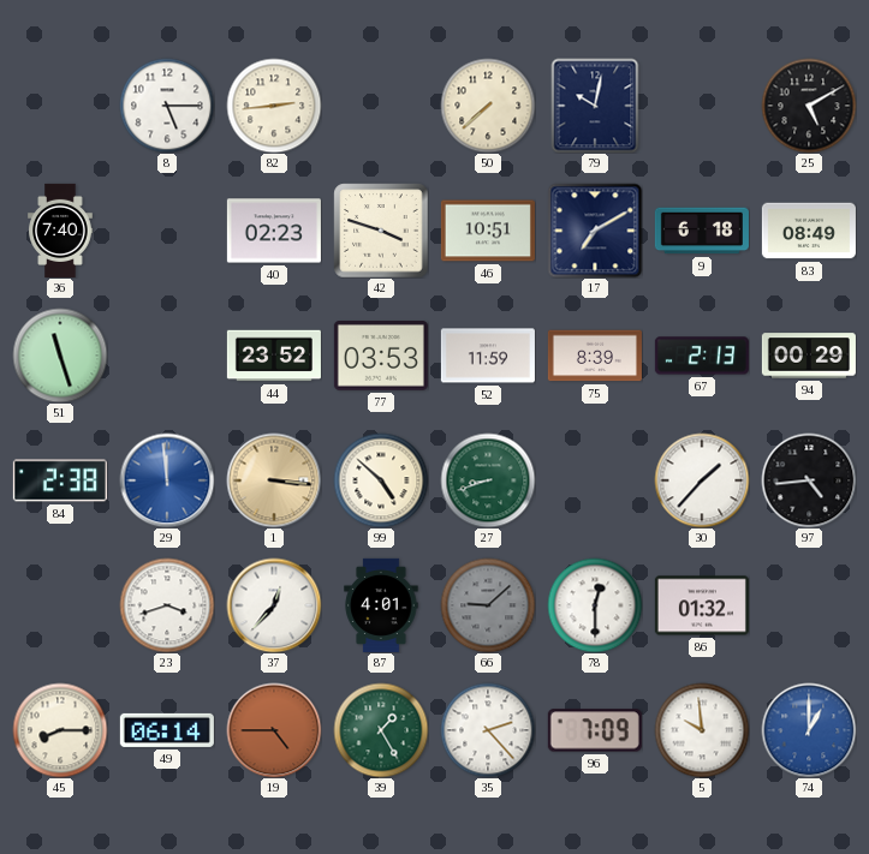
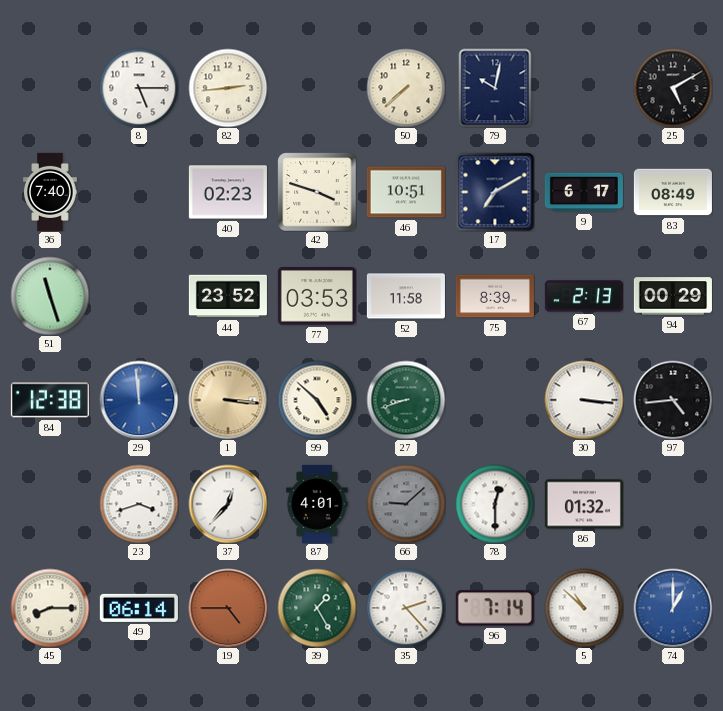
9: 6:18 -> 6:17
52: 11:59 -> 11:58
84: 2:38 -> 12:38
30: 1:37 -> 3:16
96: 7:09 -> 7:14
5: 9:59 -> 10:52
